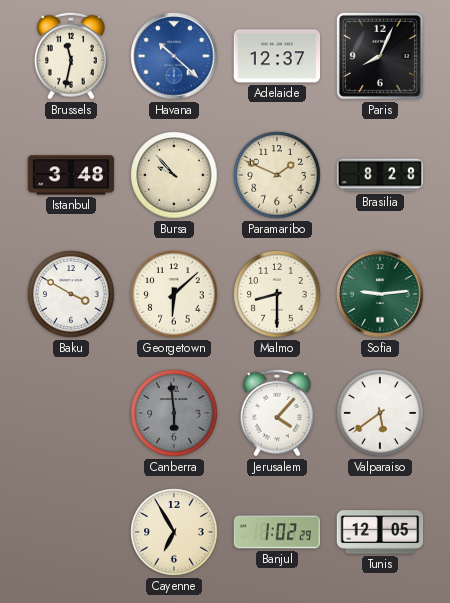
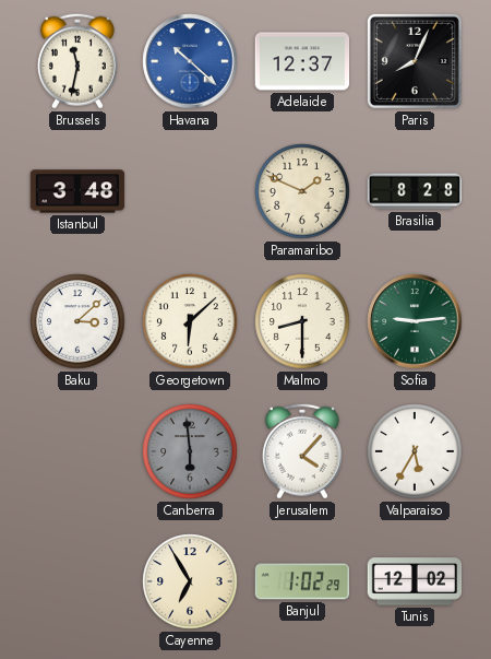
Bursa: 9:53 -> none
Baku: 3:50 -> 3:08
Valparaiso: 5:39 -> 5:35
Tunis: 12:05 -> 12:02
